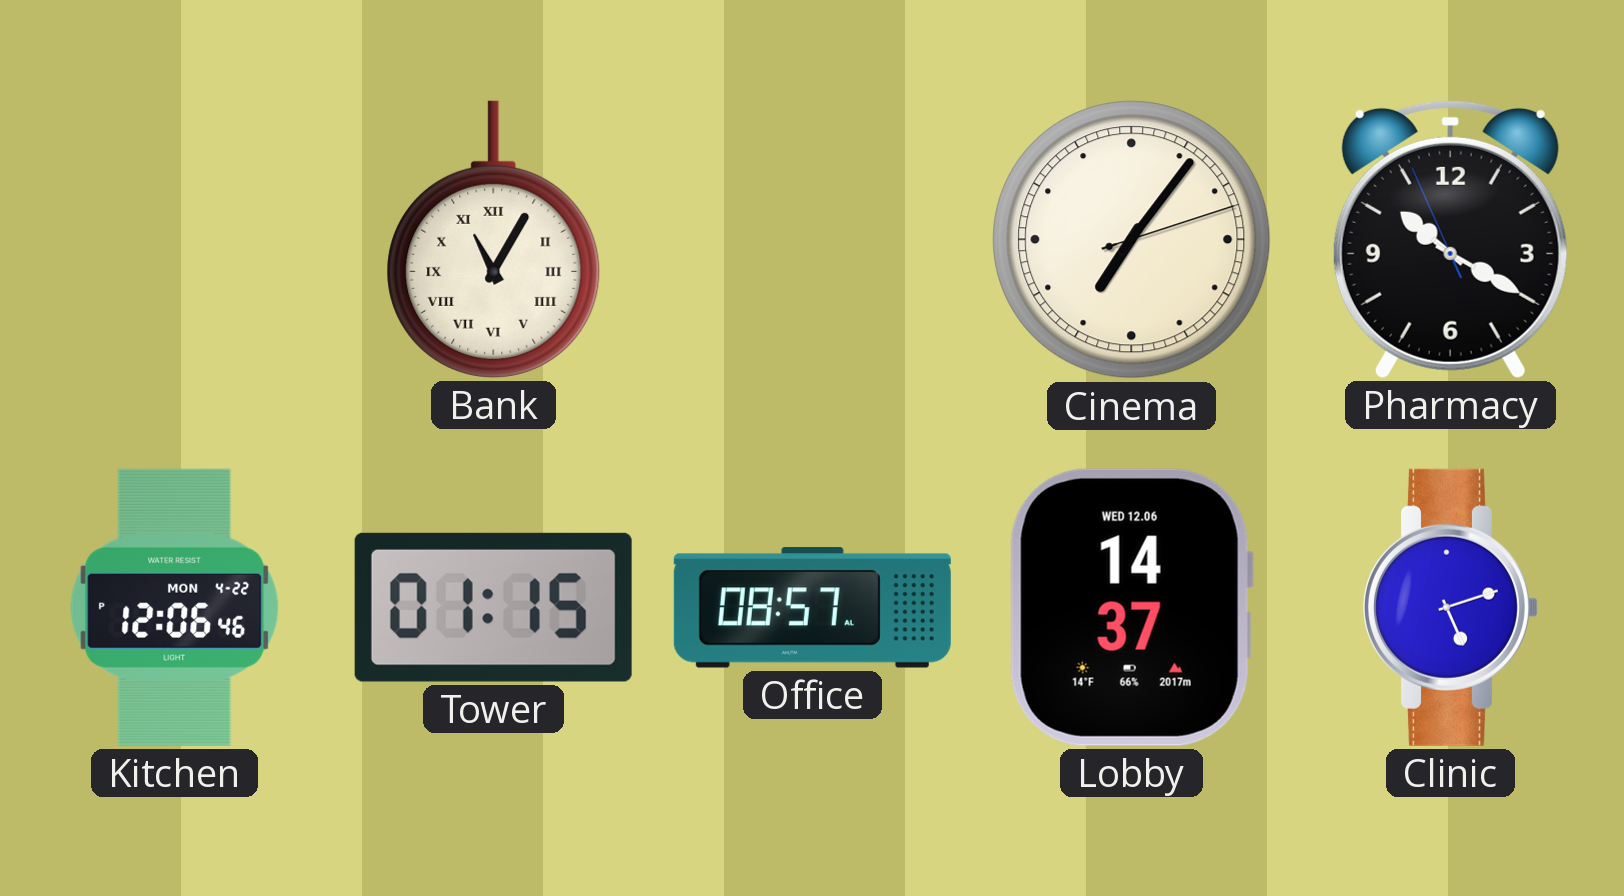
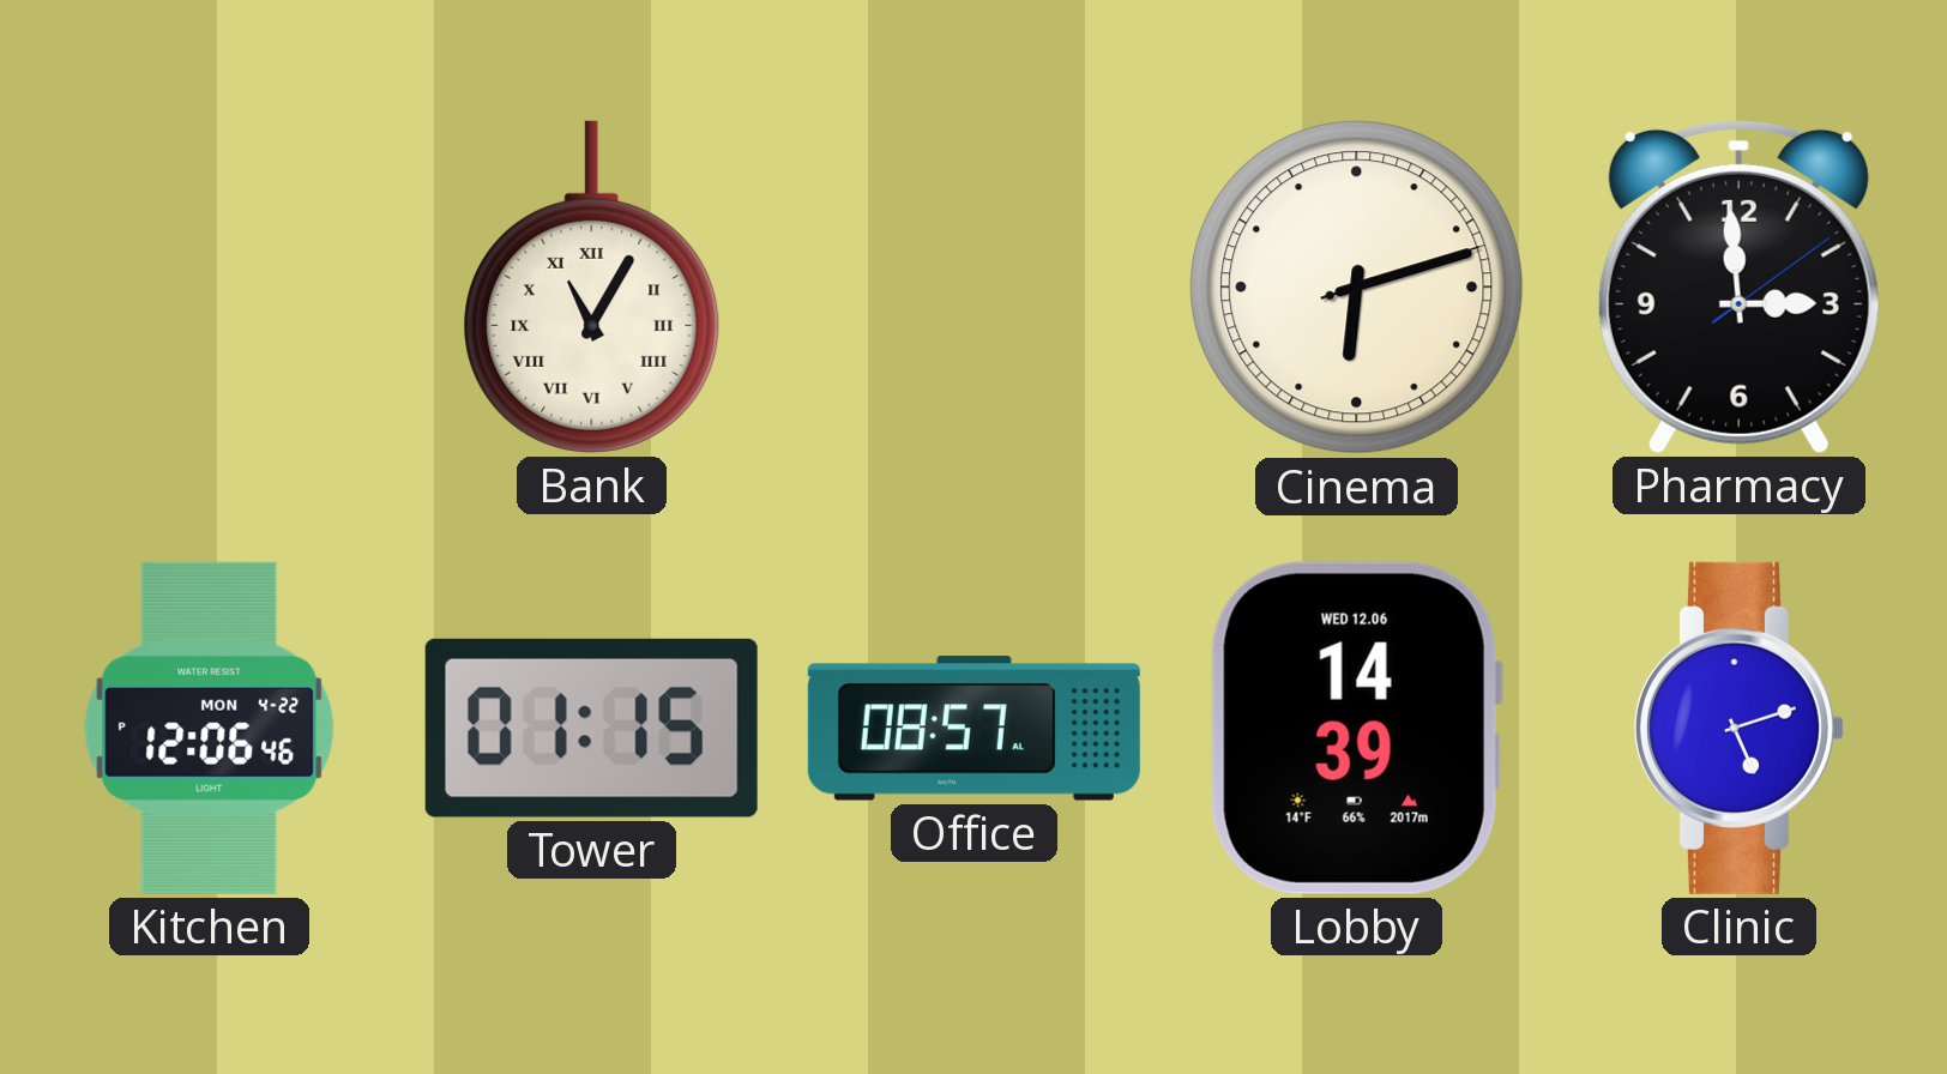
Cinema: 7:06 -> 6:12
Pharmacy: 10:19 -> 2:59
Lobby: 14:37 -> 14:39
